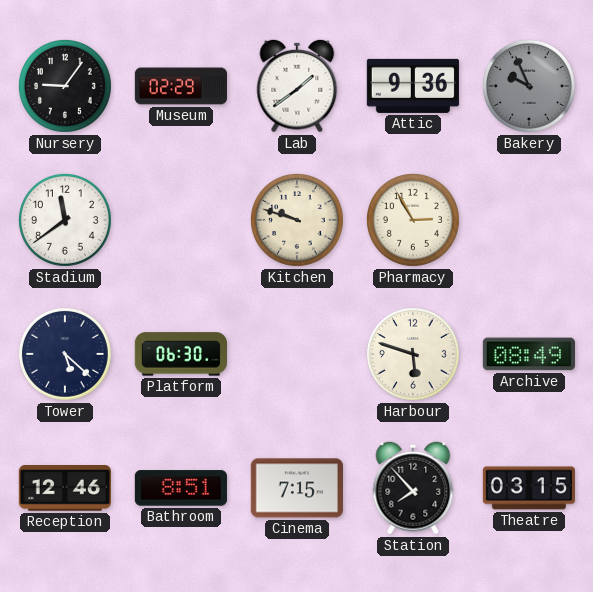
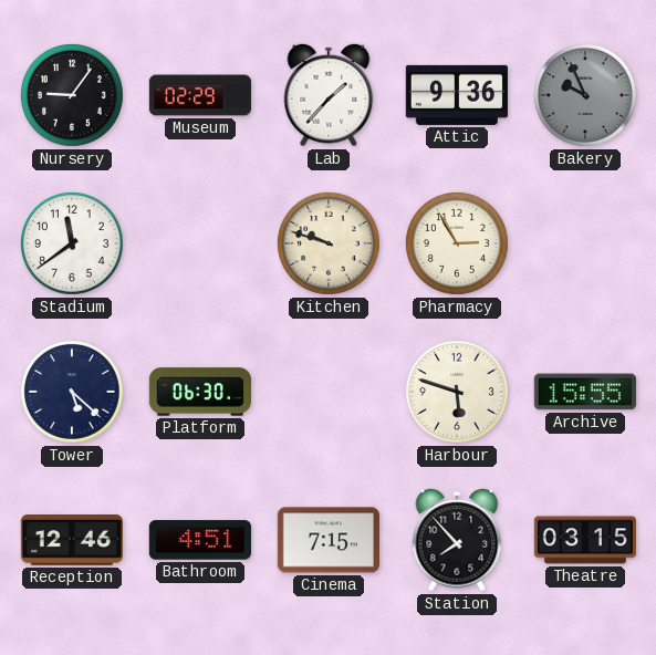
Lab: 1:39 -> 1:37
Archive: 08:49 -> 15:55
Bathroom: 8:51 -> 4:51
